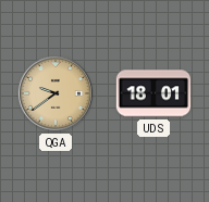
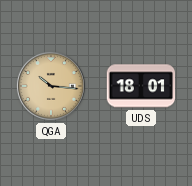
QGA: 9:39 -> 10:16
